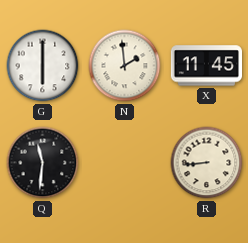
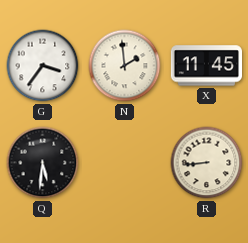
G: 6:00 -> 3:36
Q: 11:31 -> 5:31
